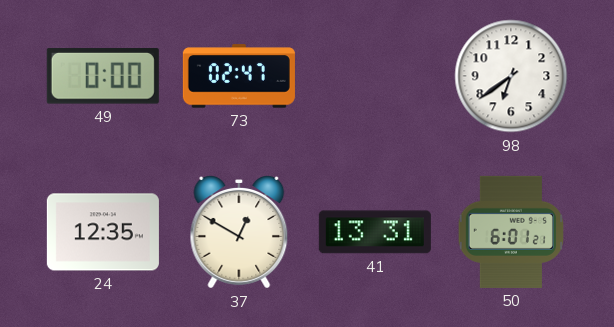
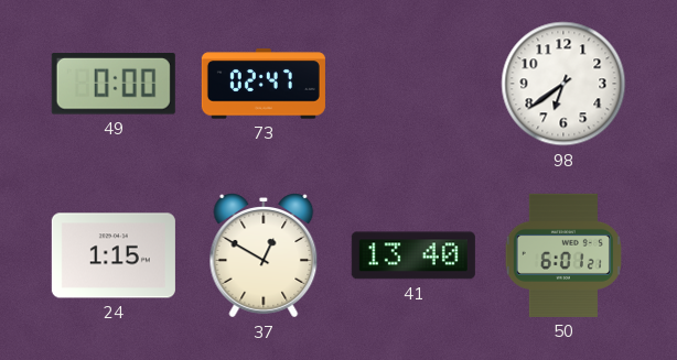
24: 12:35 -> 1:15
41: 13:31 -> 13:40
